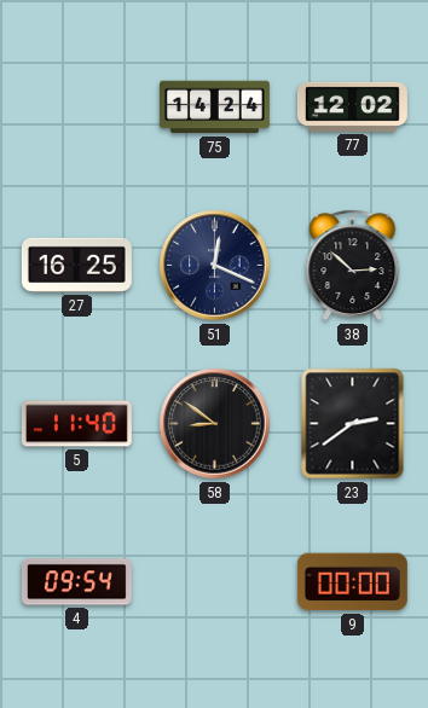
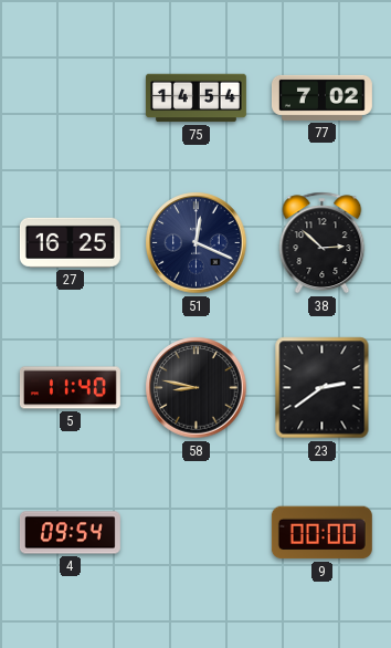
75: 14:24 -> 14:54
77: 12:02 -> 7:02
58: 8:51 -> 8:47
